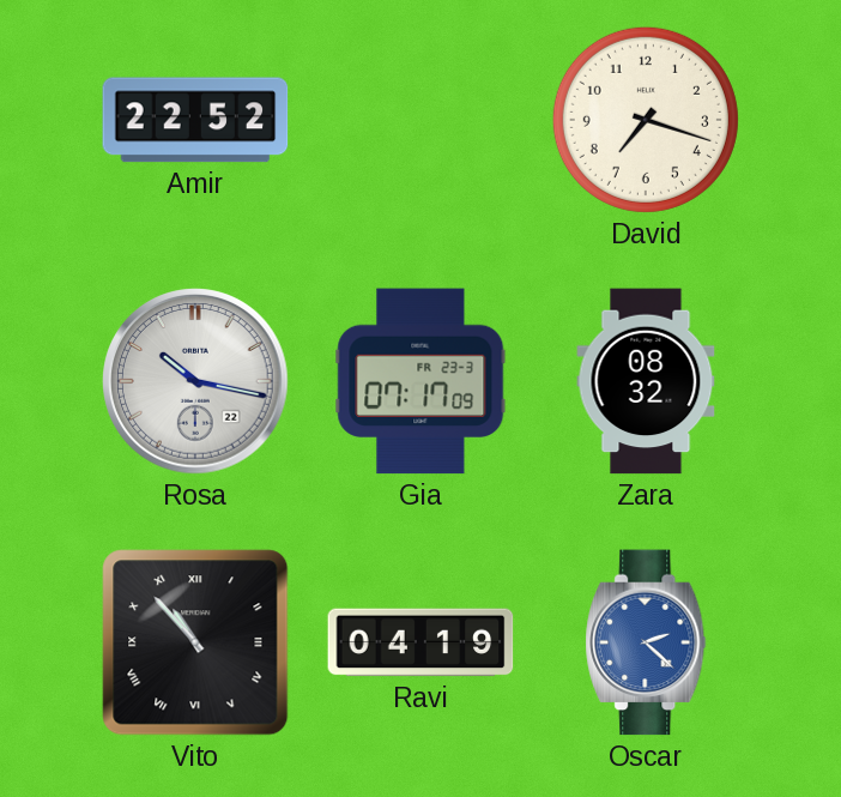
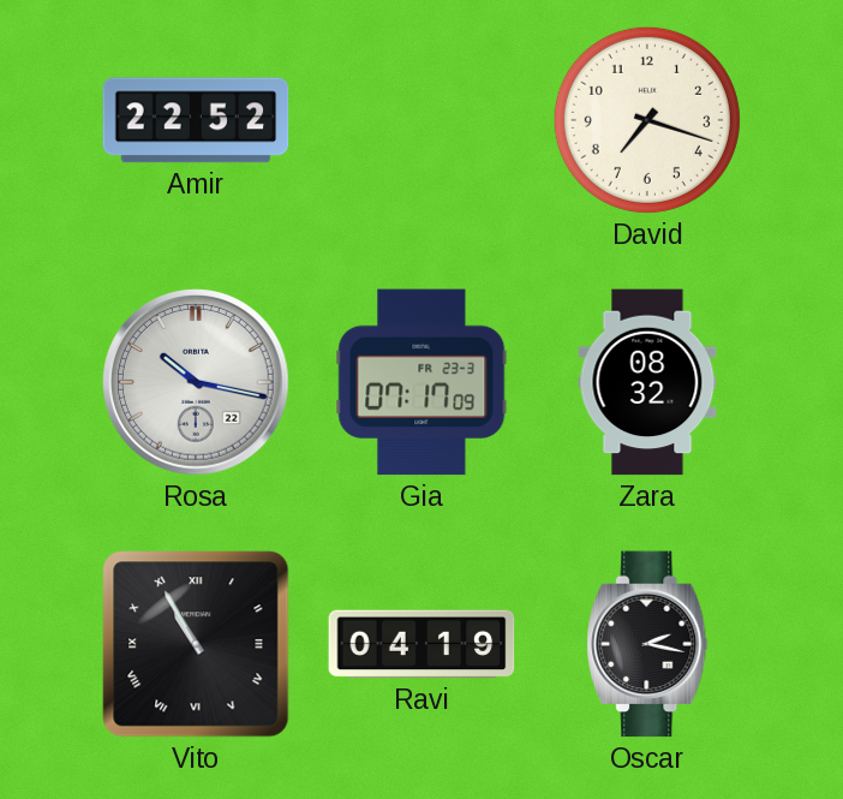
Vito: 10:53 -> 10:55
Oscar: 2:22 -> 2:17
Oscar dial: blue -> black
